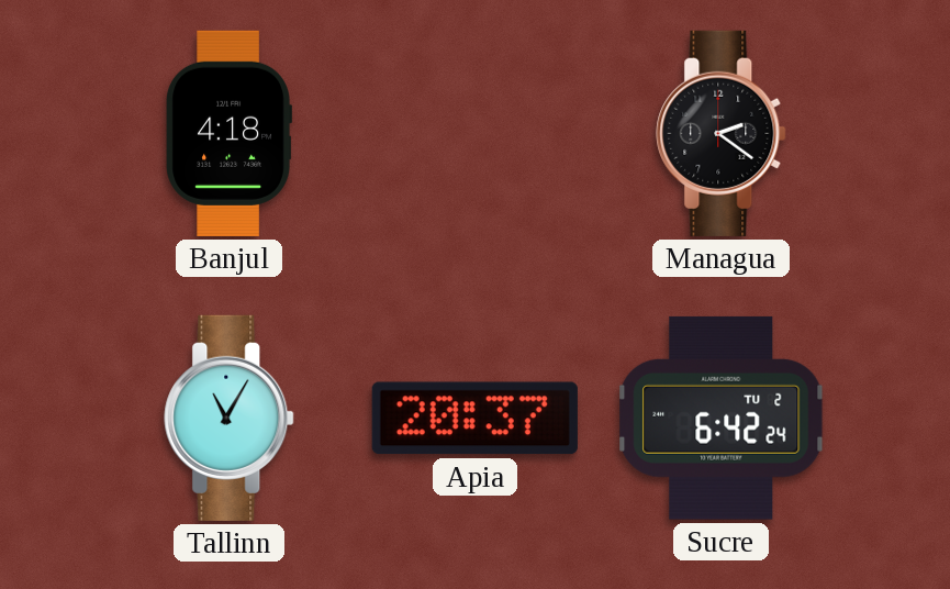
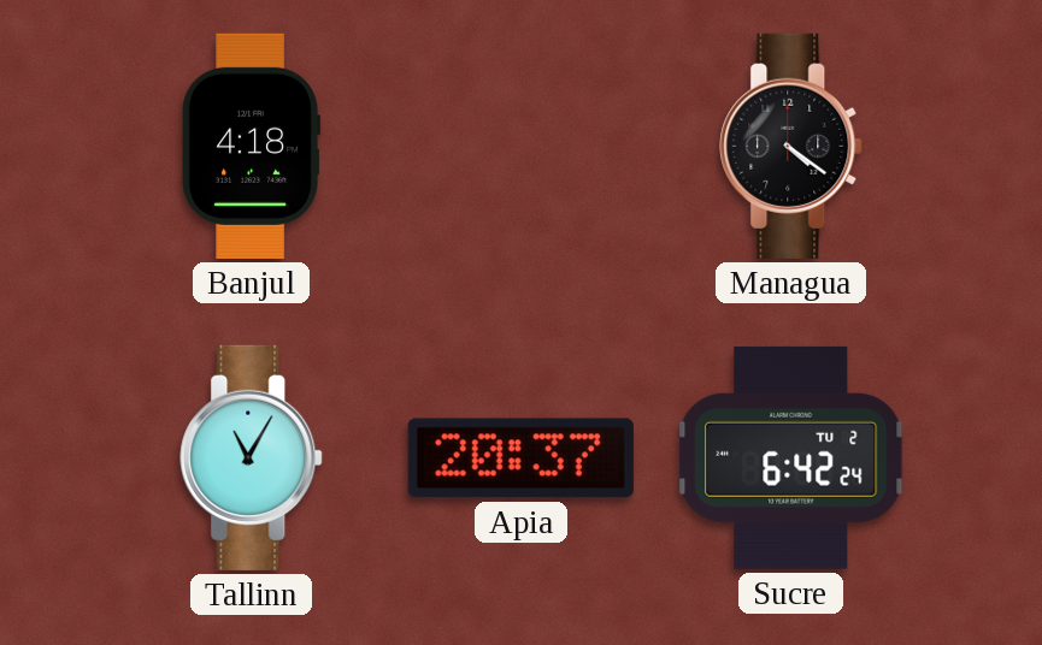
Managua: 2:21 -> 4:21
